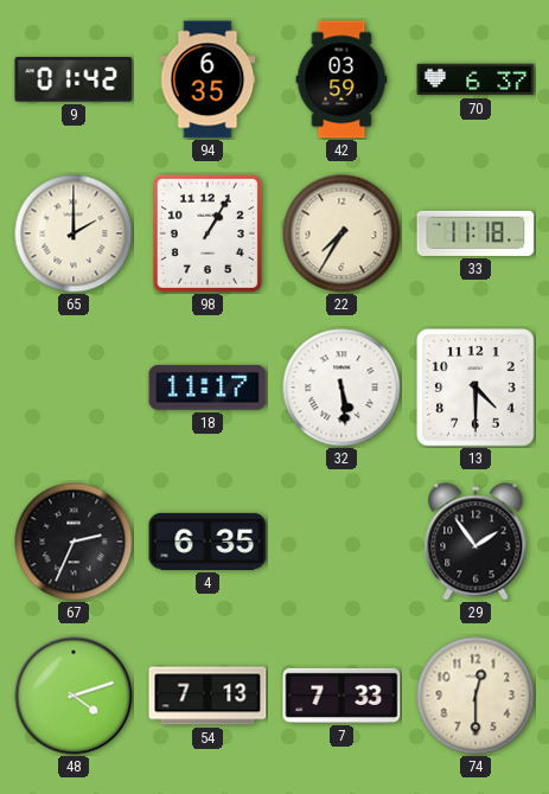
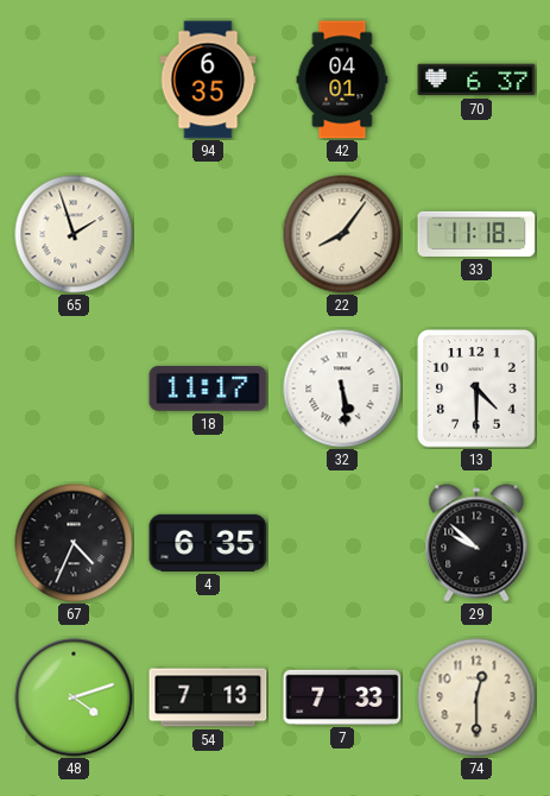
9: 01:42 -> none
42: 03:59 -> 04:01
65: 2:00 -> 1:57
98: 1:05 -> none
22: 7:35 -> 8:06
67: 2:34 -> 4:34
29: 1:54 -> 9:52
